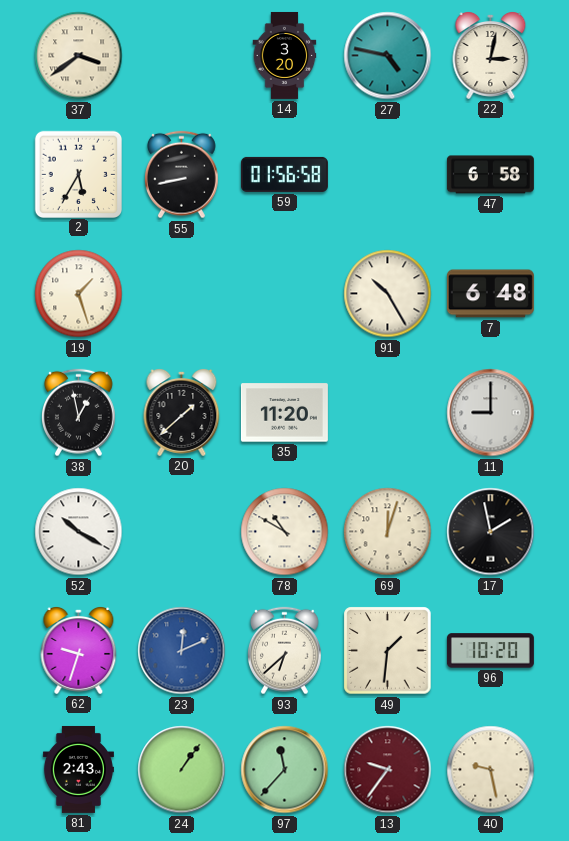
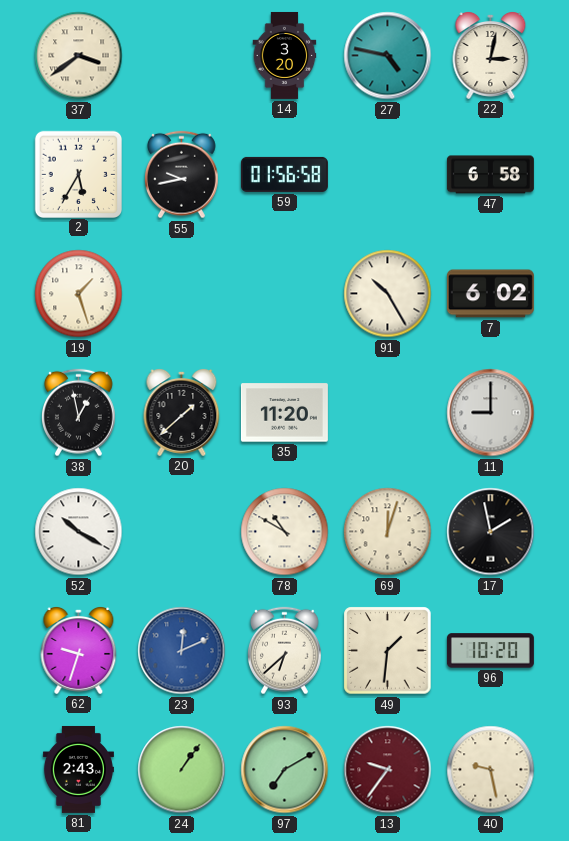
55: 8:43 -> 9:43
7: 6:48 -> 6:02
97: 11:37 -> 7:10
